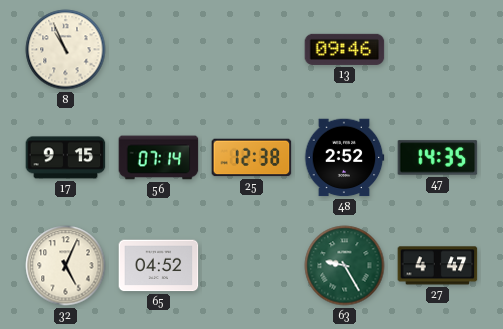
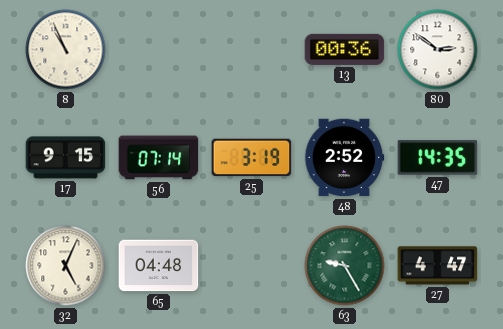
13: 09:46 -> 00:36
80: none -> 2:51
25: 12:38 -> 3:19
65: 04:52 -> 04:48
